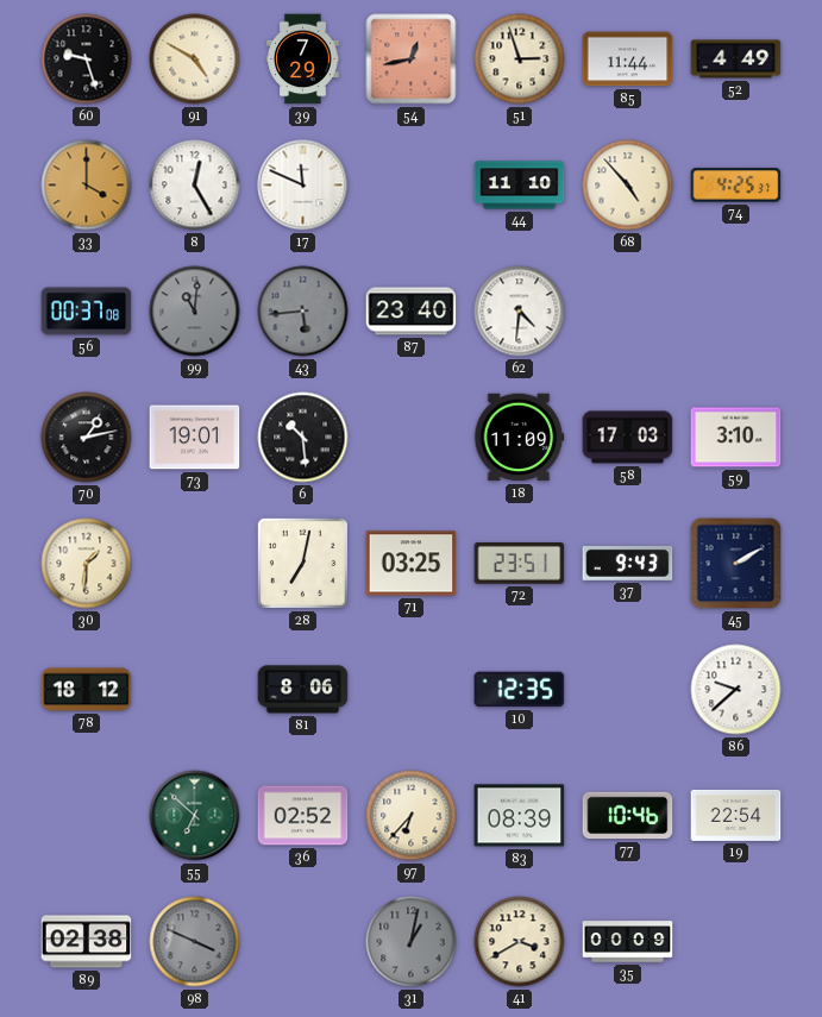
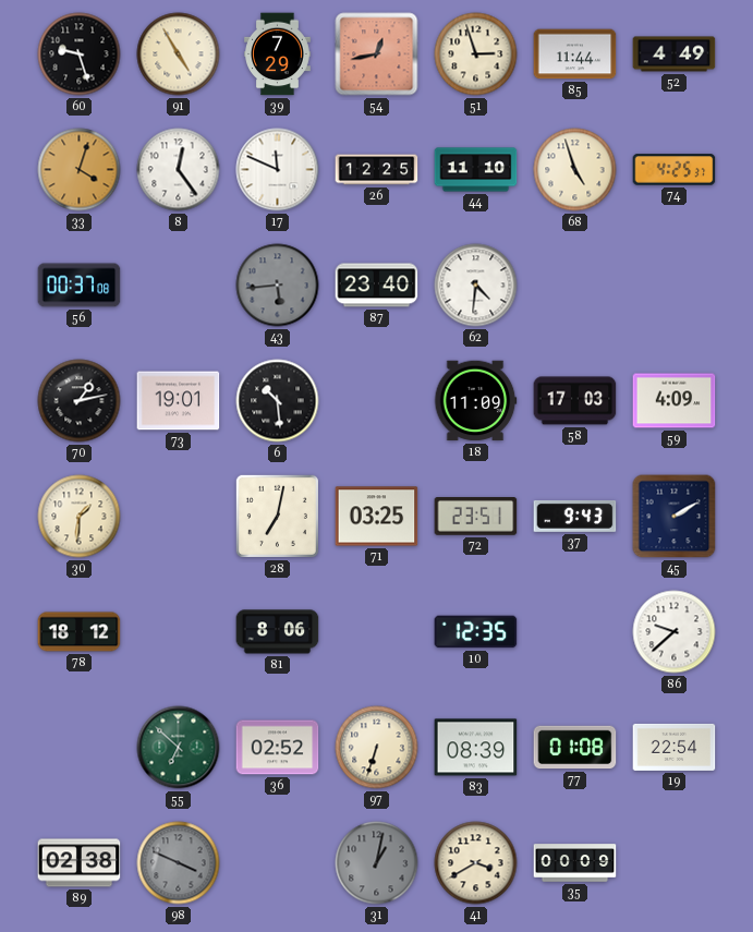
91: 4:50 -> 4:55
33: 4:00 -> 4:03
8: 12:25 -> 12:24
26: none -> 12:25
68: 4:53 -> 4:57
99: 11:01 -> none
59: 3:10 -> 4:09
97: 6:37 -> 6:33
77: 10:46 -> 01:08
